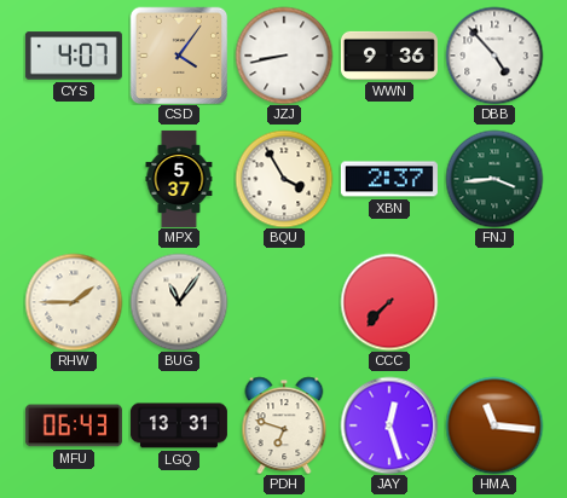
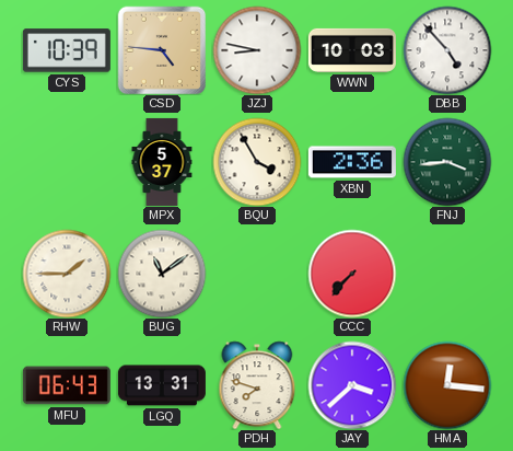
CYS: 4:07 -> 10:39
CSD: 4:06 -> 4:46
JZJ: 8:43 -> 8:47
WWN: 9:36 -> 10:03
XBN: 2:37 -> 2:36
BUG: 11:06 -> 11:09
PDH: 6:48 -> 7:48
JAY: 12:27 -> 3:38
HMA: 11:16 -> 12:16
